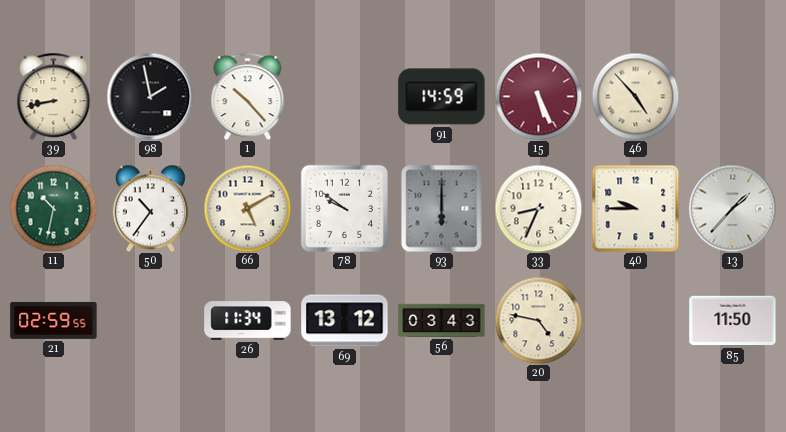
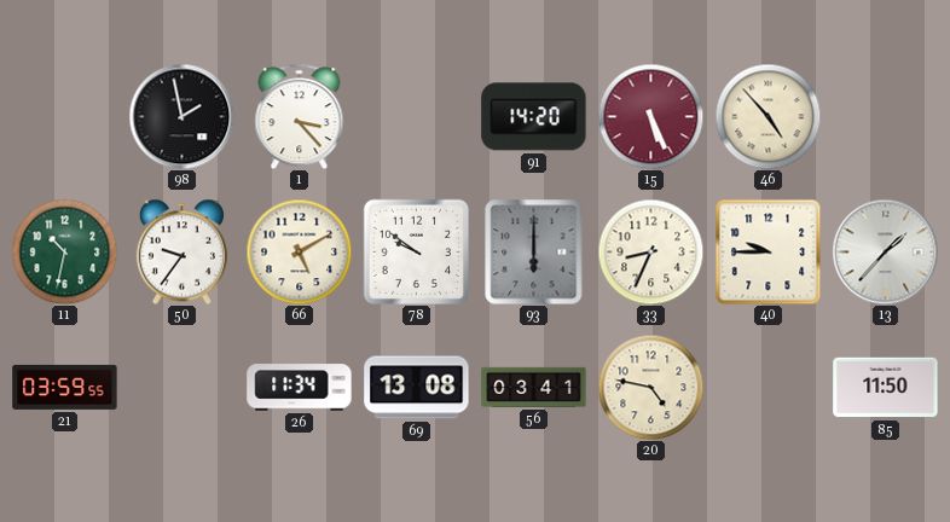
39: 8:43 -> none
1: 10:23 -> 3:23
91: 14:59 -> 14:20
50: 10:36 -> 9:36
21: 02:59 -> 03:59
69: 13:12 -> 13:08
56: 03:43 -> 03:41
